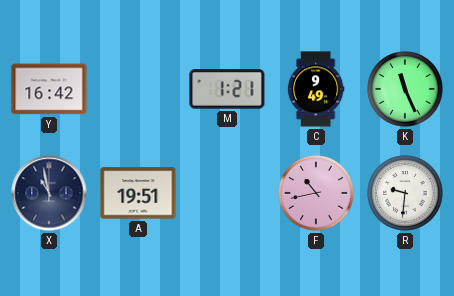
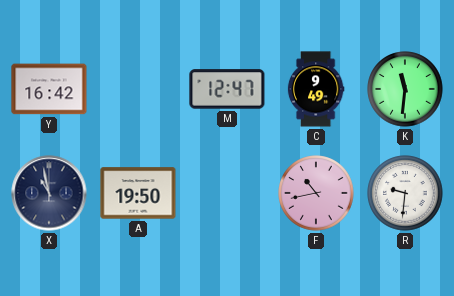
M: 1:21 -> 12:47
K: 11:26 -> 11:31
A: 19:51 -> 19:50
